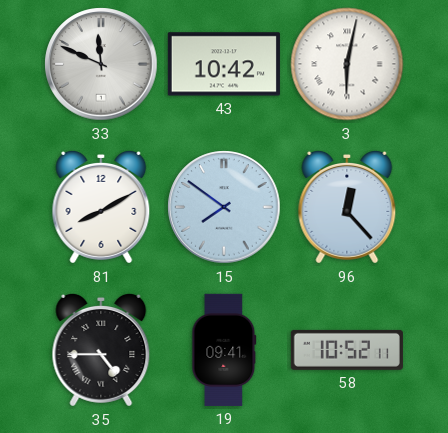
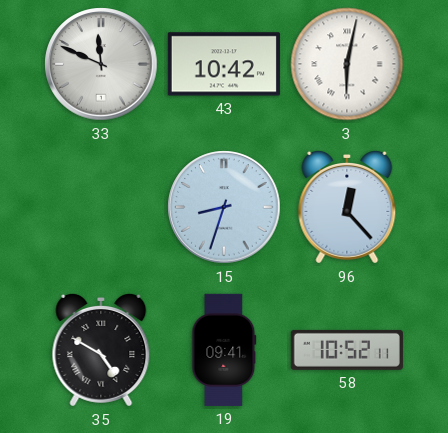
81: 8:10 -> none
15: 7:51 -> 8:33
35: 4:45 -> 4:50
